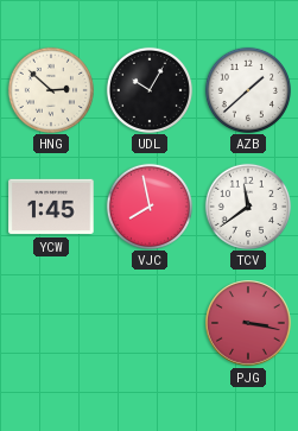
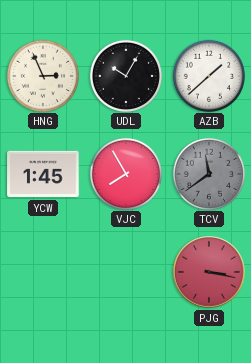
HNG: 2:52 -> 2:56
VJC: 7:58 -> 7:55
TCV dial: white -> grey
